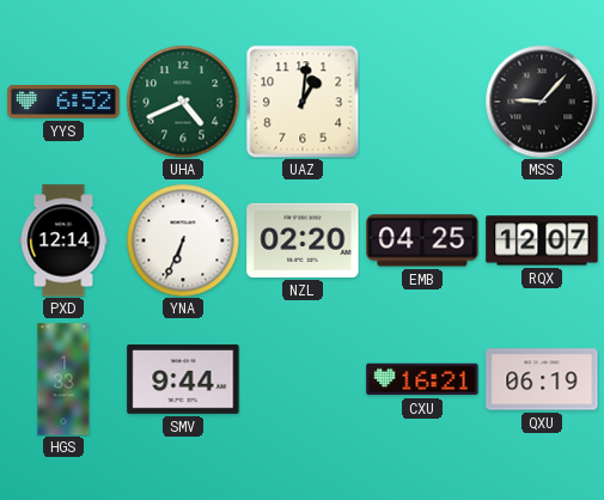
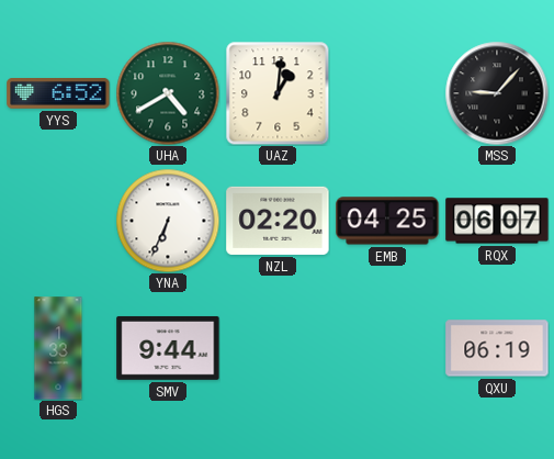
UHA: 4:41 -> 4:40
PXD: 12:14 -> none
RQX: 12:07 -> 06:07
CXU: 16:21 -> none
